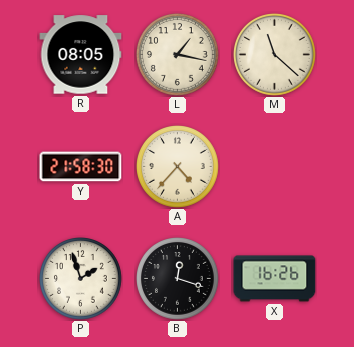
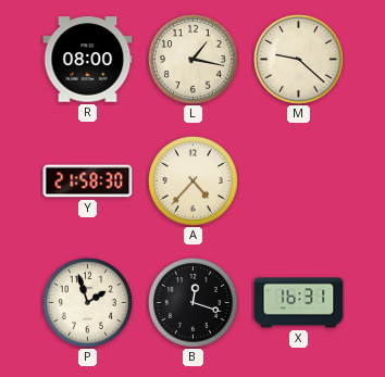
R: 08:05 -> 08:00
M: 11:22 -> 9:22
X: 16:26 -> 16:31
